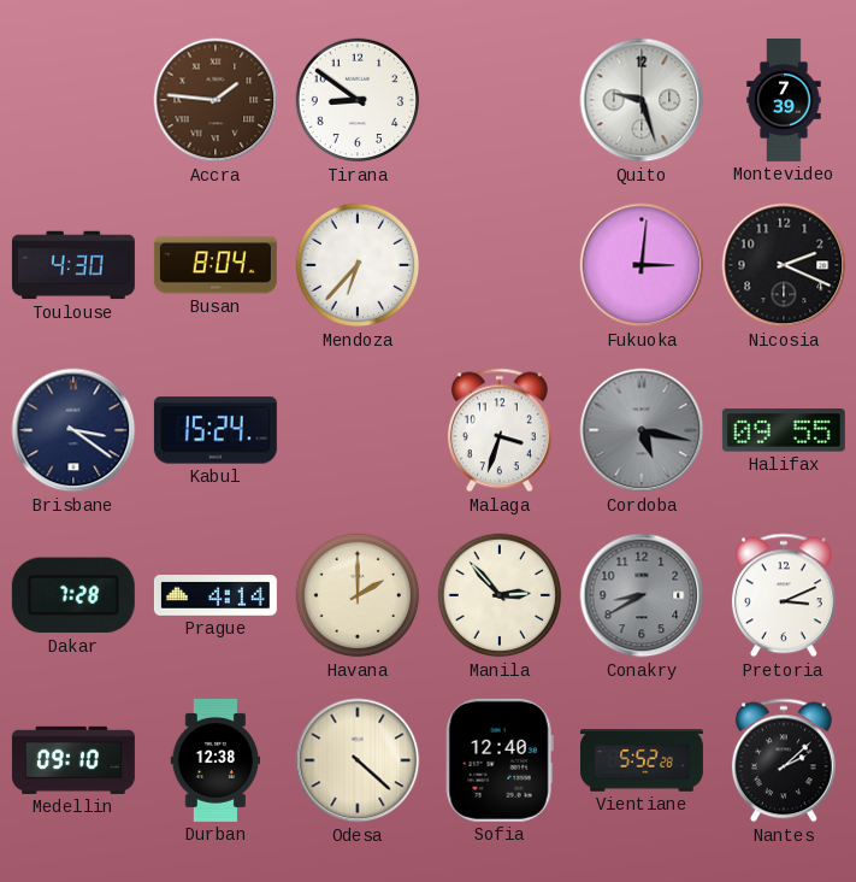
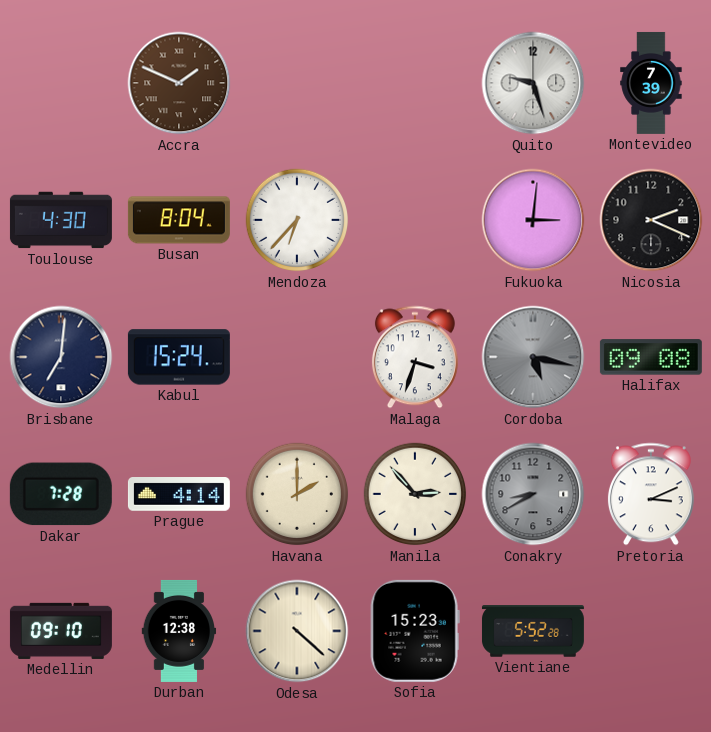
Accra: 1:46 -> 1:49
Tirana: 8:51 -> none
Brisbane: 3:21 -> 7:01
Halifax: 09:55 -> 09:08
Sofia: 12:40 -> 15:23
Nantes: 2:08 -> none
